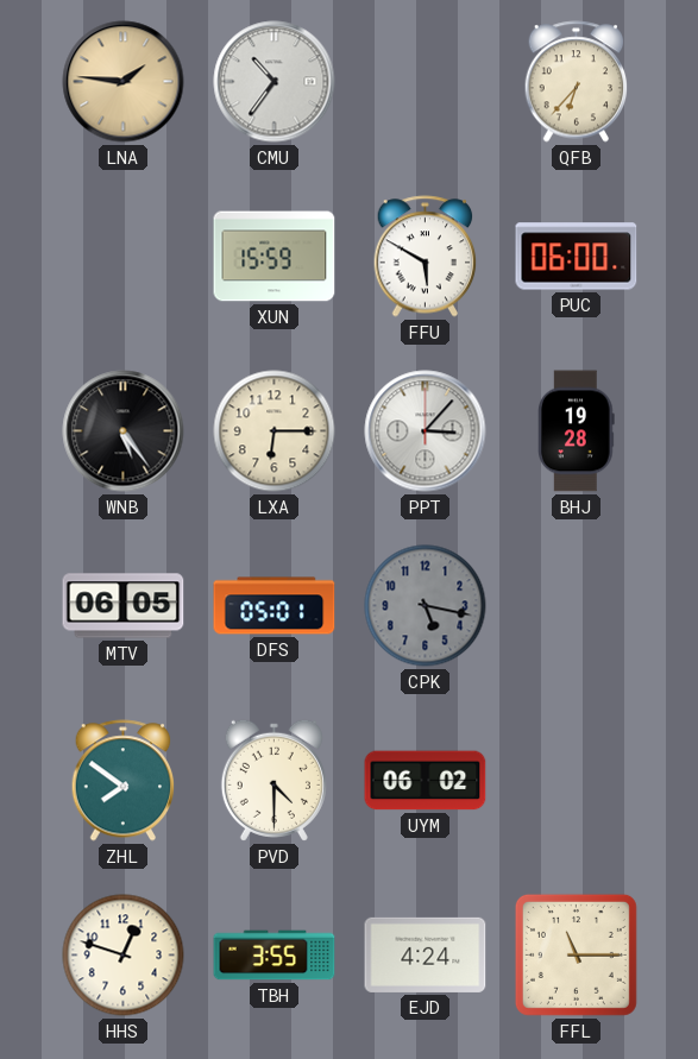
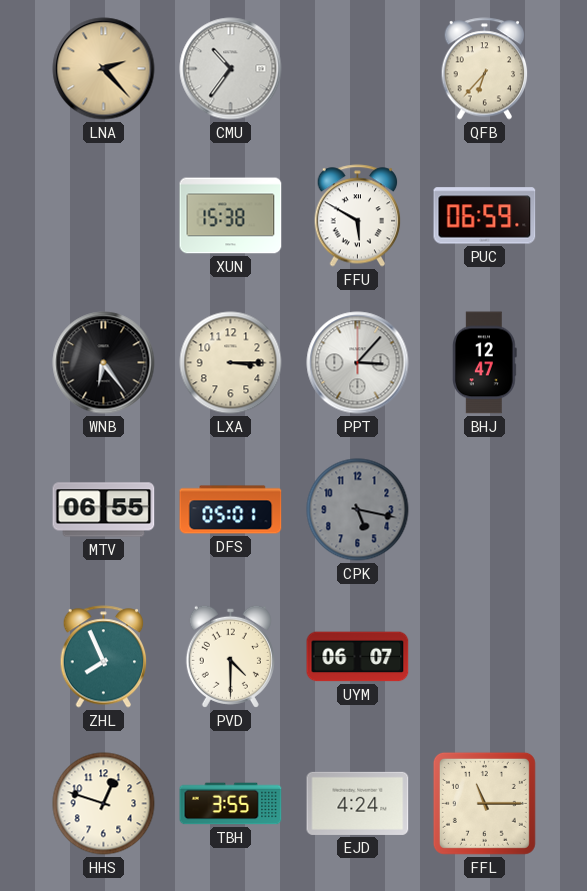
LNA: 1:46 -> 2:23
XUN: 15:59 -> 15:38
PUC: 06:00 -> 06:59
WNB: 5:24 -> 6:24
LXA: 6:15 -> 3:15
BHJ: 19:28 -> 12:47
MTV: 06:05 -> 06:55
ZHL: 7:51 -> 7:56
UYM: 06:02 -> 06:07
